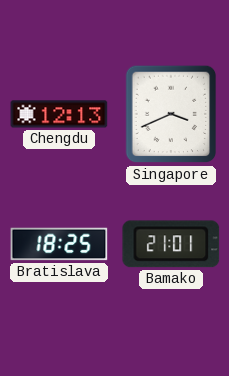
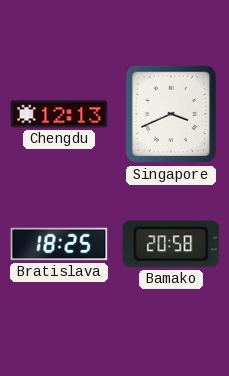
Bamako: 21:01 -> 20:58
